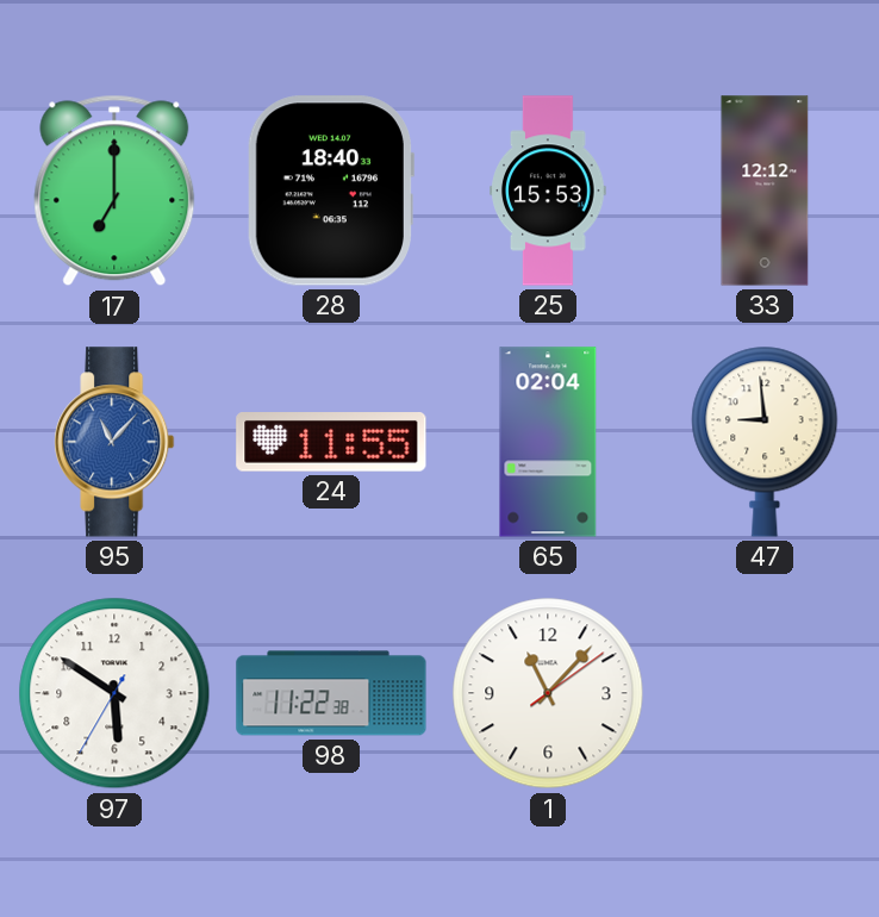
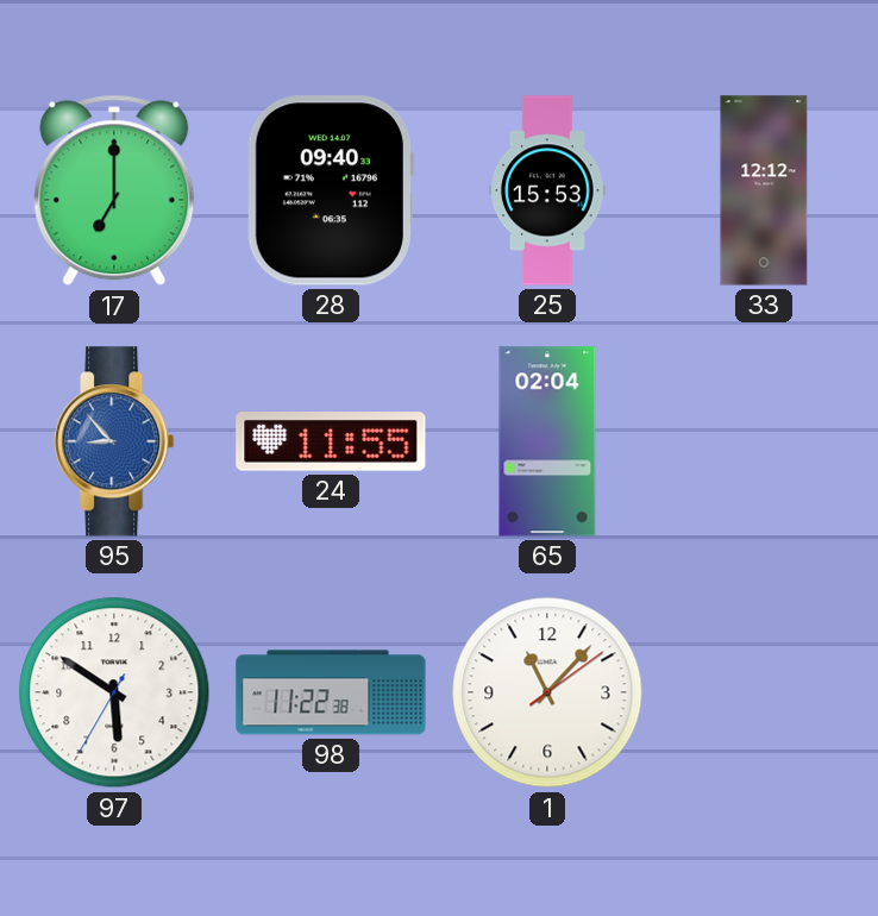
28: 18:40 -> 09:40
95: 11:07 -> 8:53
47: 8:59 -> none
